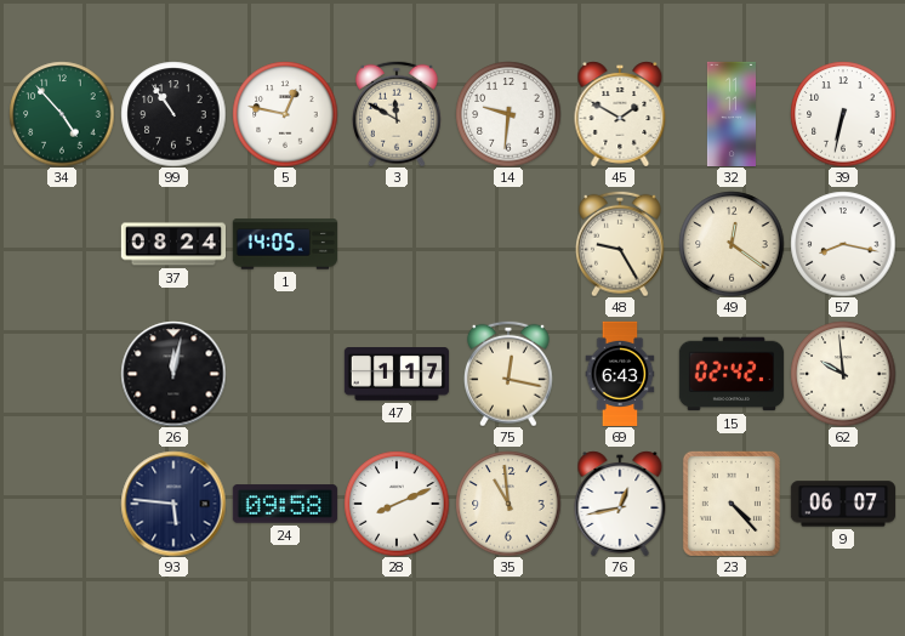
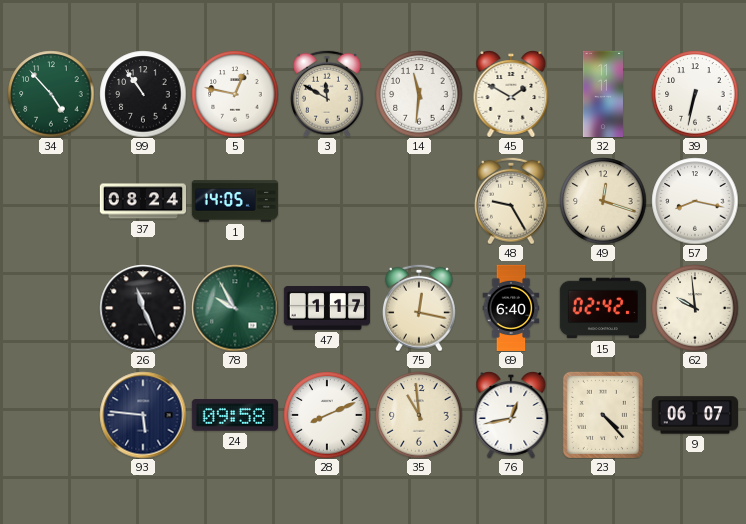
14: 9:31 -> 11:31
49: 12:21 -> 12:18
26: 12:02 -> 11:26
78: none -> 9:55
69: 6:43 -> 6:40
